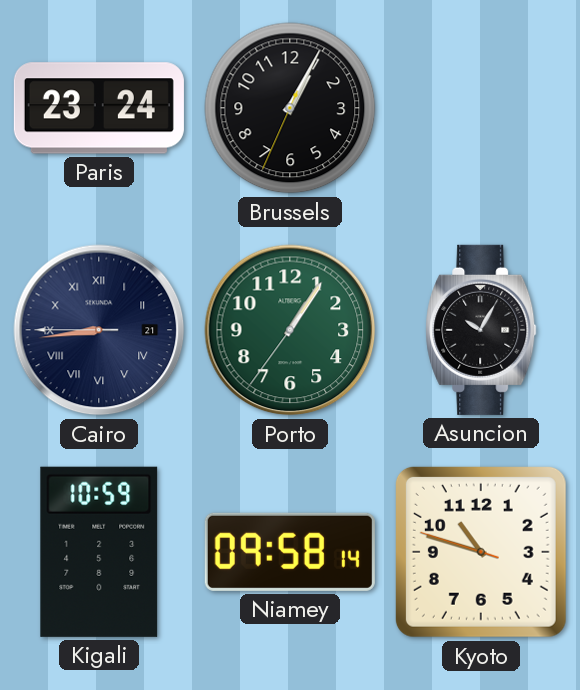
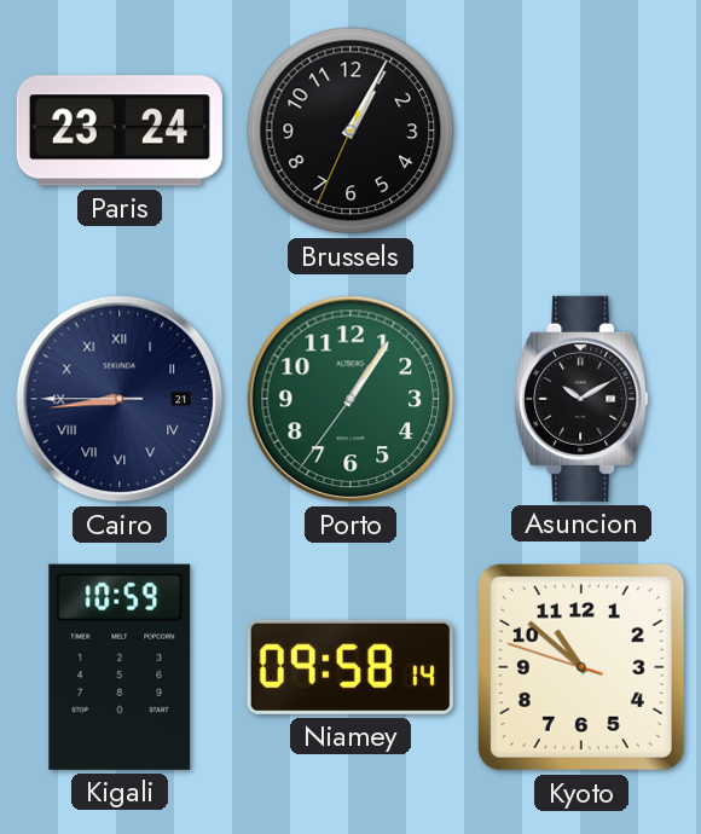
Asuncion: 10:05 -> 10:10
Kyoto: 10:47 -> 10:51
